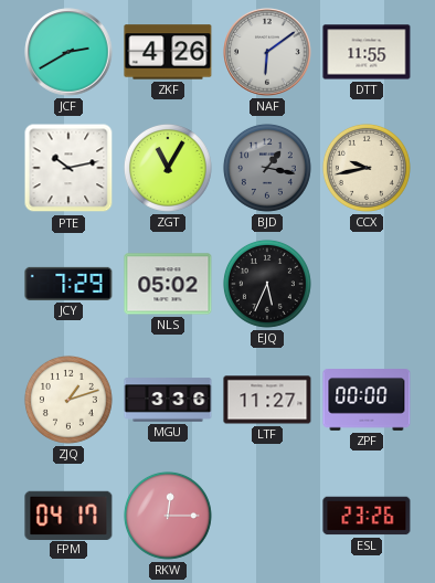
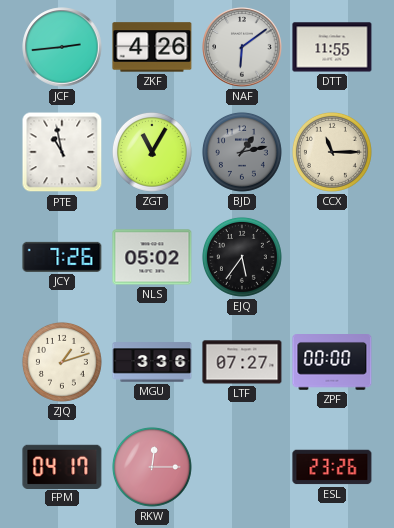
JCF: 2:40 -> 2:44
PTE: 10:13 -> 10:58
BJD: 1:17 -> 1:13
CCX: 9:43 -> 11:15
JCY: 7:29 -> 7:26
EJQ: 5:34 -> 5:36
LTF: 11:27 -> 07:27
